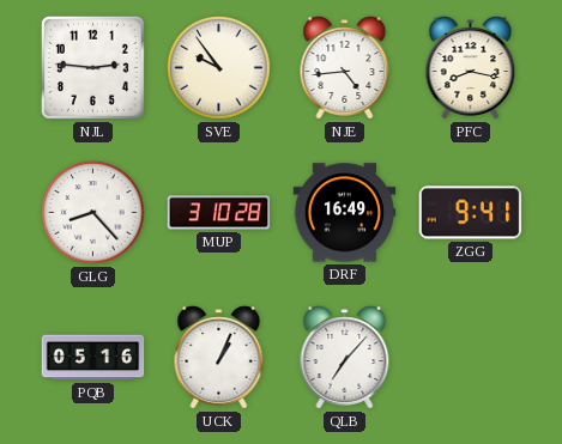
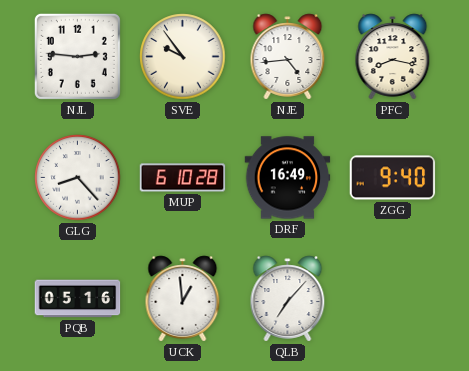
MUP: 3:10 -> 6:10
ZGG: 9:41 -> 9:40
UCK: 1:04 -> 12:59
